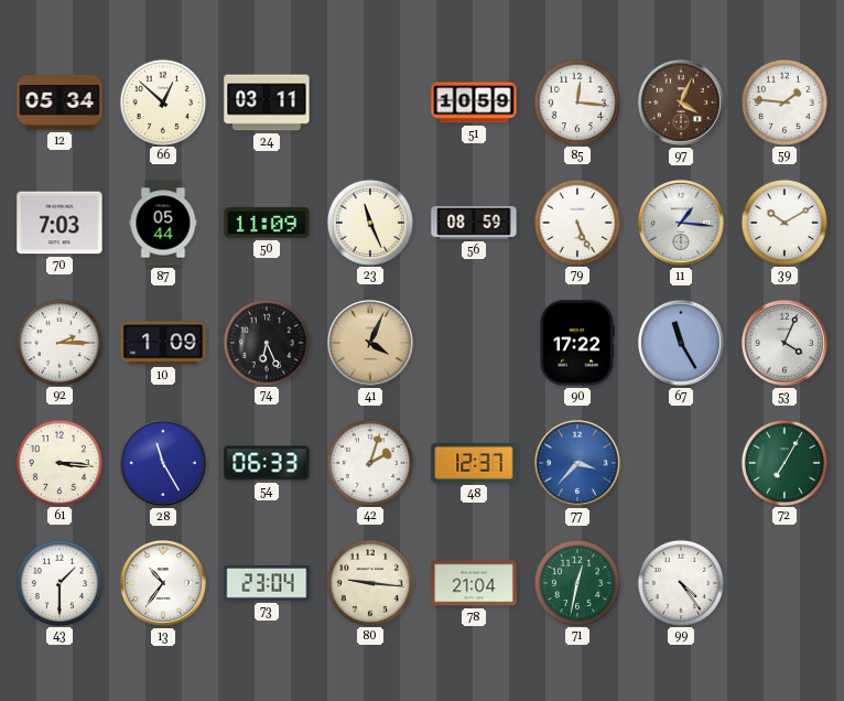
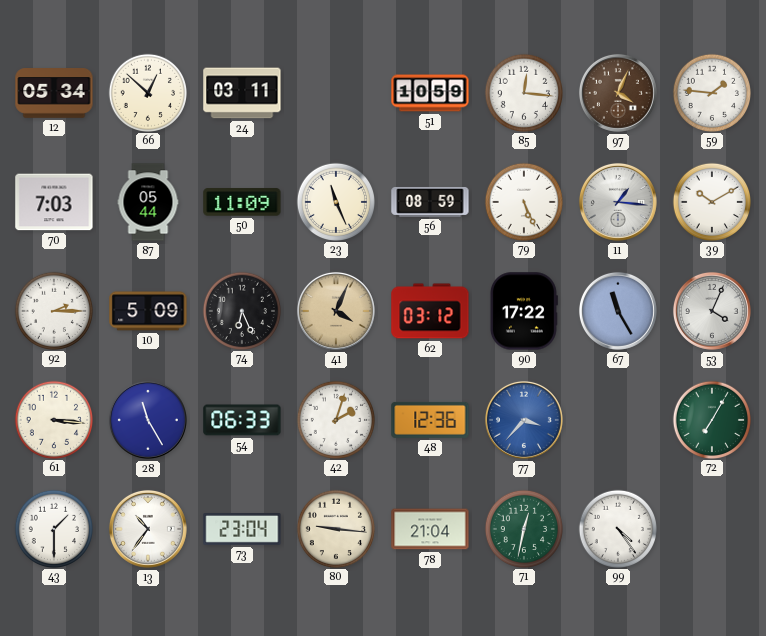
10: 1:09 -> 5:09
62: none -> 03:12
48: 12:37 -> 12:36
